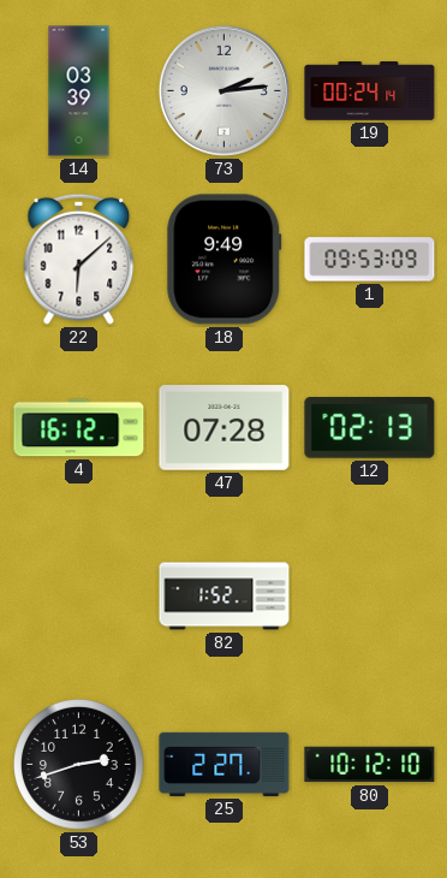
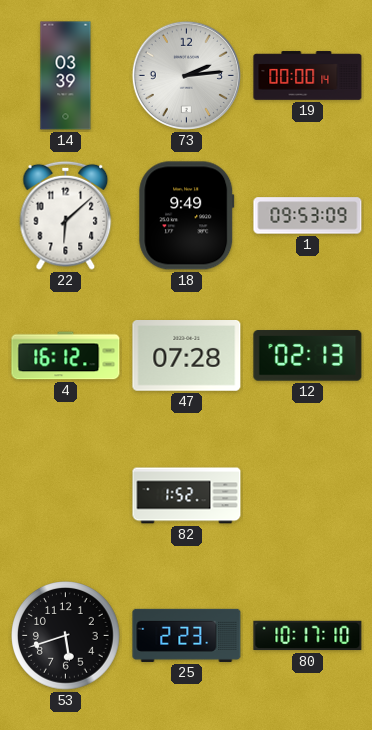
19: 00:24 -> 00:00
53: 2:42 -> 5:42
25: 2:27 -> 2:23
80: 10:12 -> 10:17
